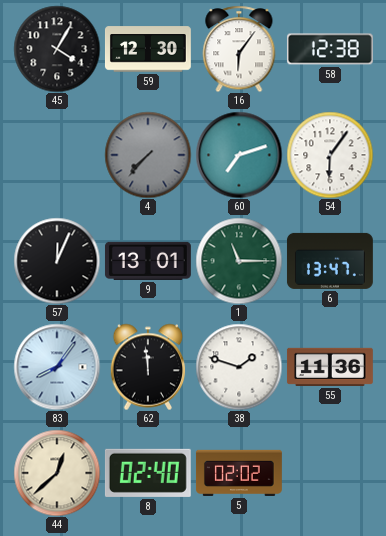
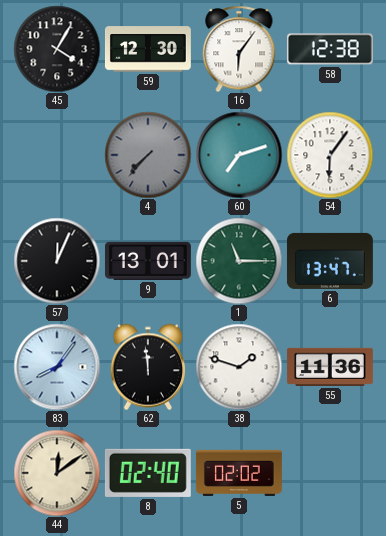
44: 12:38 -> 12:09
